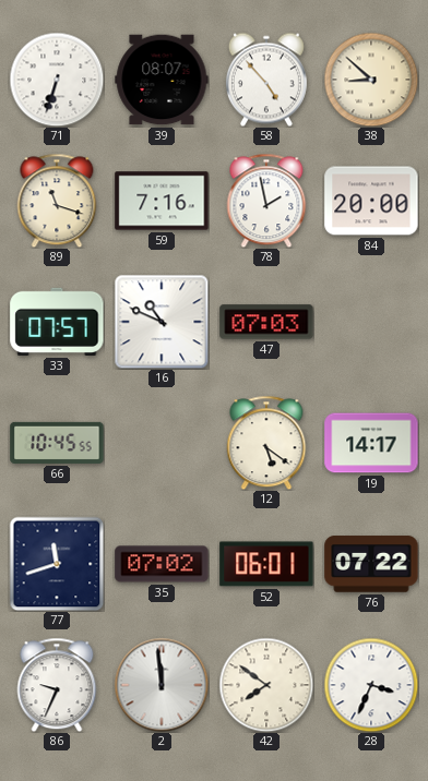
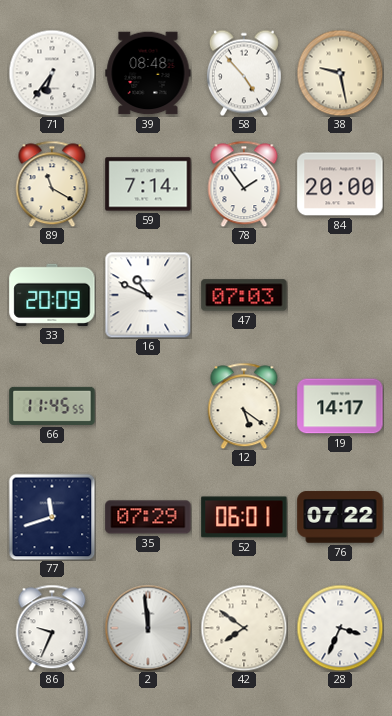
71: 6:33 -> 6:36
39: 08:07 -> 08:48
38: 8:52 -> 9:28
89: 11:18 -> 11:20
59: 7:16 -> 7:14
78: 1:58 -> 1:54
33: 07:57 -> 20:09
66: 10:45 -> 11:45
35: 07:02 -> 07:29
